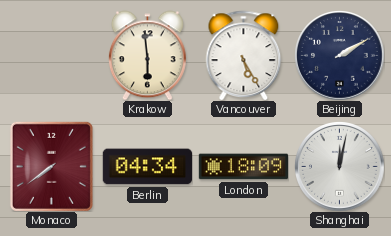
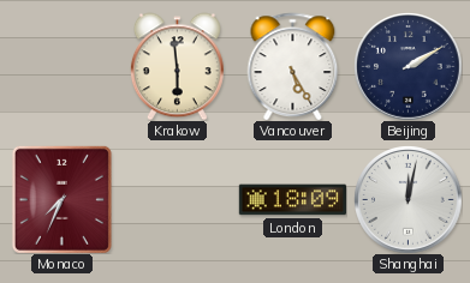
Monaco: 7:39 -> 7:34
Berlin: 04:34 -> none
